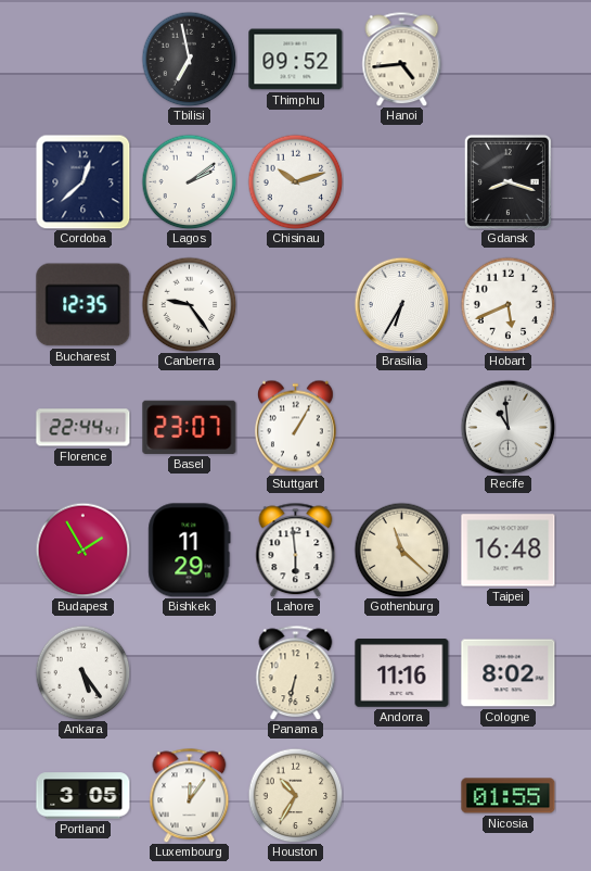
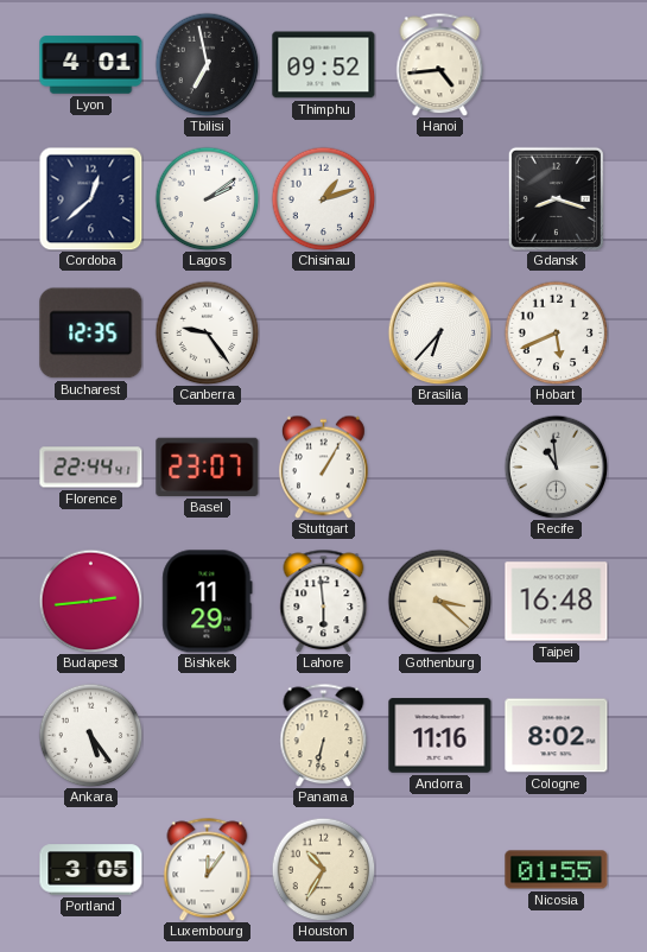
Lyon: none -> 4:01
Chisinau: 10:12 -> 1:12
Brasilia: 6:35 -> 6:37
Budapest: 1:55 -> 2:44
Gothenburg: 11:22 -> 3:22
